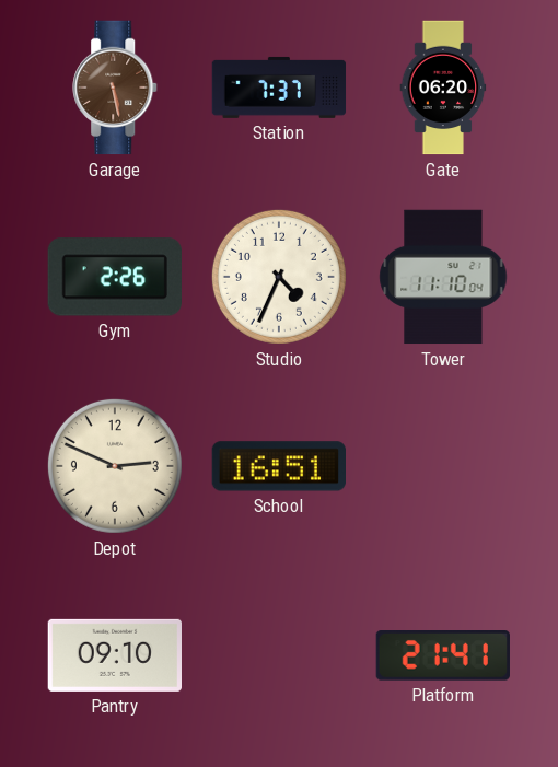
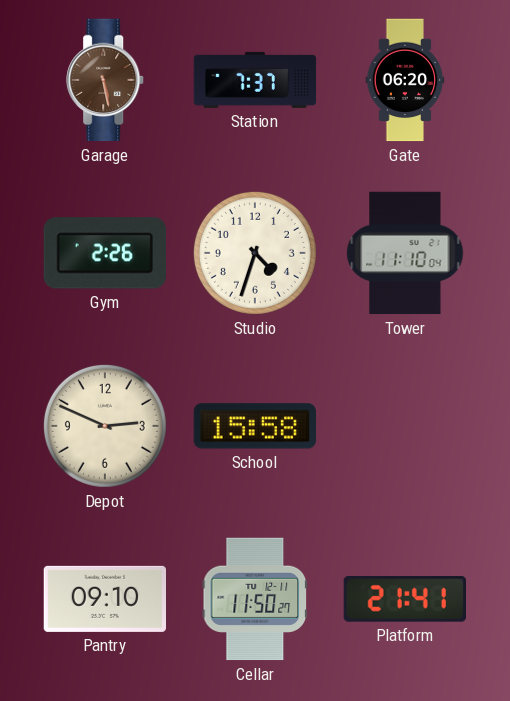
Studio: 4:34 -> 4:33
School: 16:51 -> 15:58
Cellar: none -> 11:50
